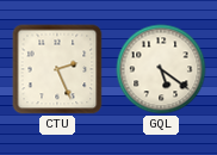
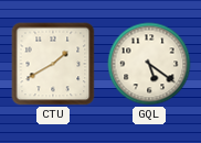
CTU: 2:26 -> 1:40
